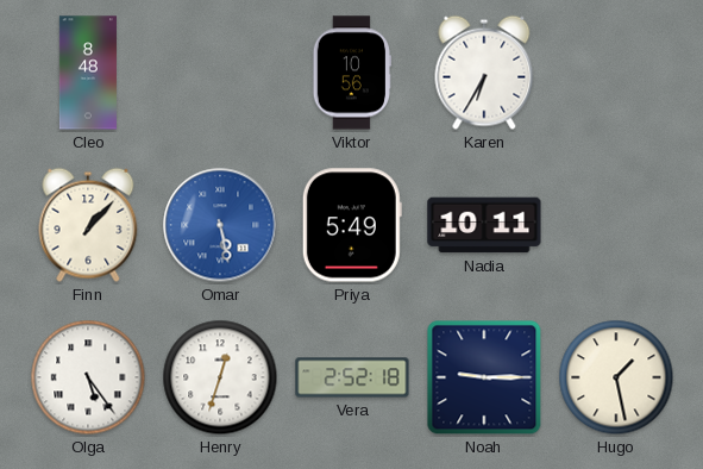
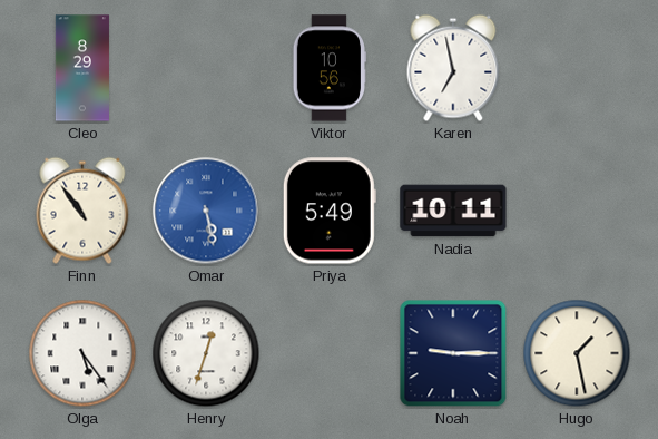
Cleo: 8:48 -> 8:29
Karen: 6:35 -> 6:58
Finn: 1:07 -> 10:54
Vera: 2:52 -> none
